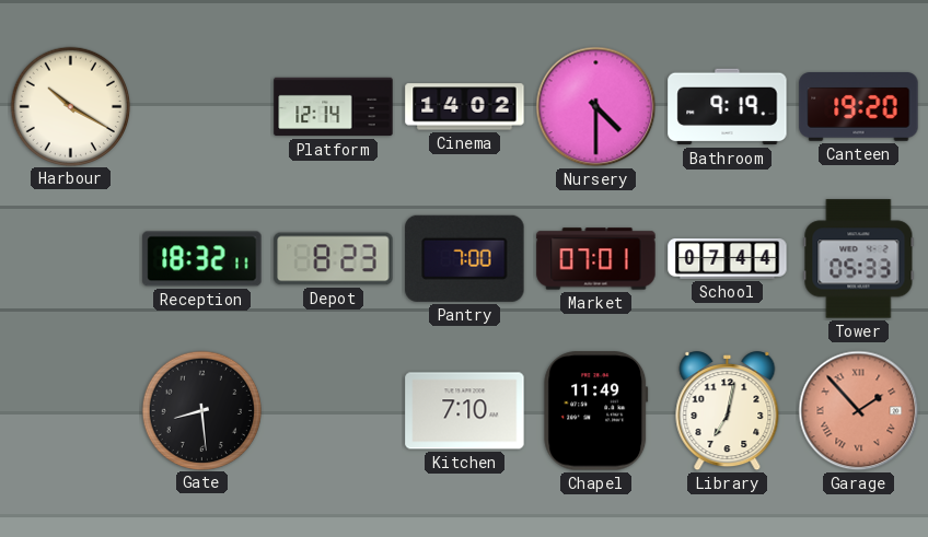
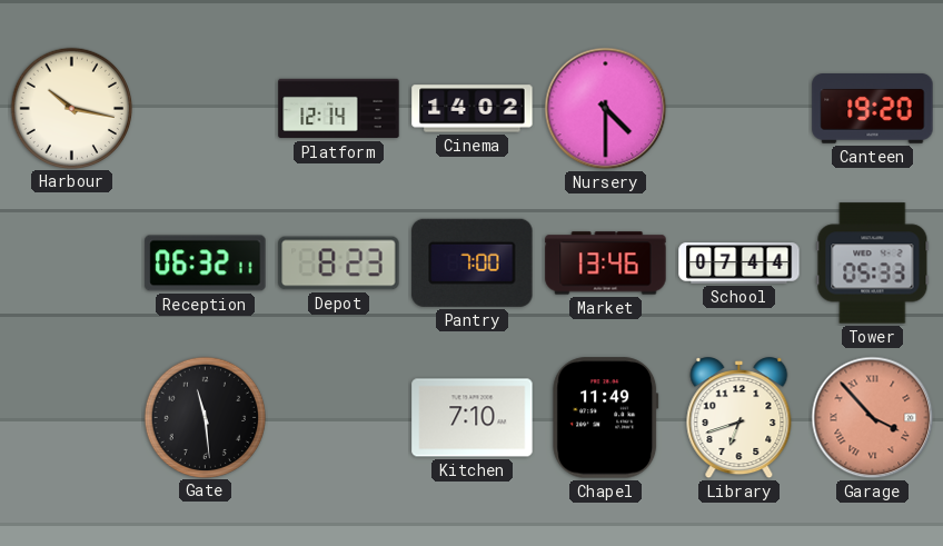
Harbour: 10:20 -> 10:17
Bathroom: 9:19 -> none
Reception: 18:32 -> 06:32
Market: 07:01 -> 13:46
Gate: 8:29 -> 11:29
Library: 7:02 -> 6:42
Garage: 1:53 -> 3:53
